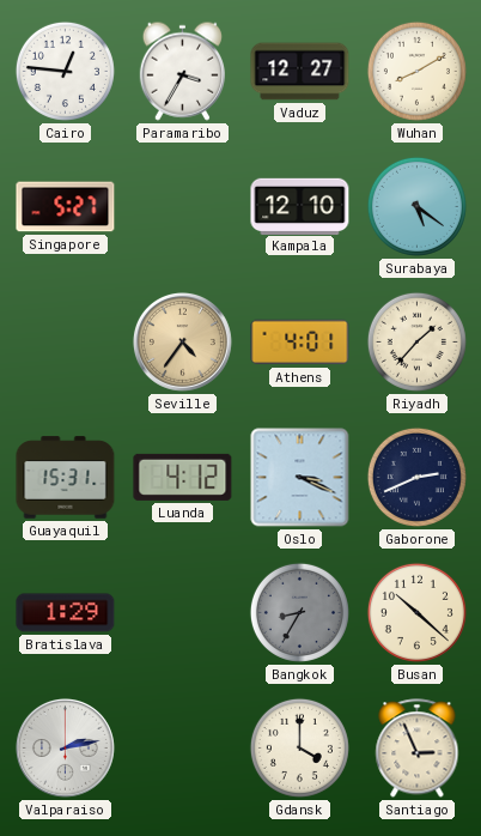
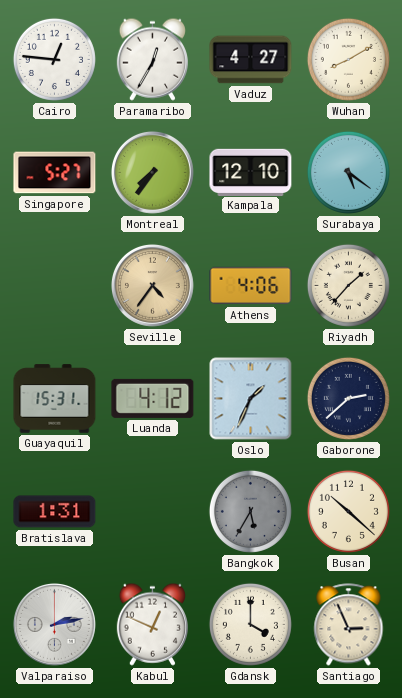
Paramaribo: 3:35 -> 12:35
Vaduz: 12:27 -> 4:27
Montreal: none -> 7:36
Athens: 4:01 -> 4:06
Oslo: 3:19 -> 1:34
Gaborone: 2:41 -> 2:38
Bratislava: 1:29 -> 1:31
Bangkok: 8:35 -> 5:35
Kabul: none -> 12:49
